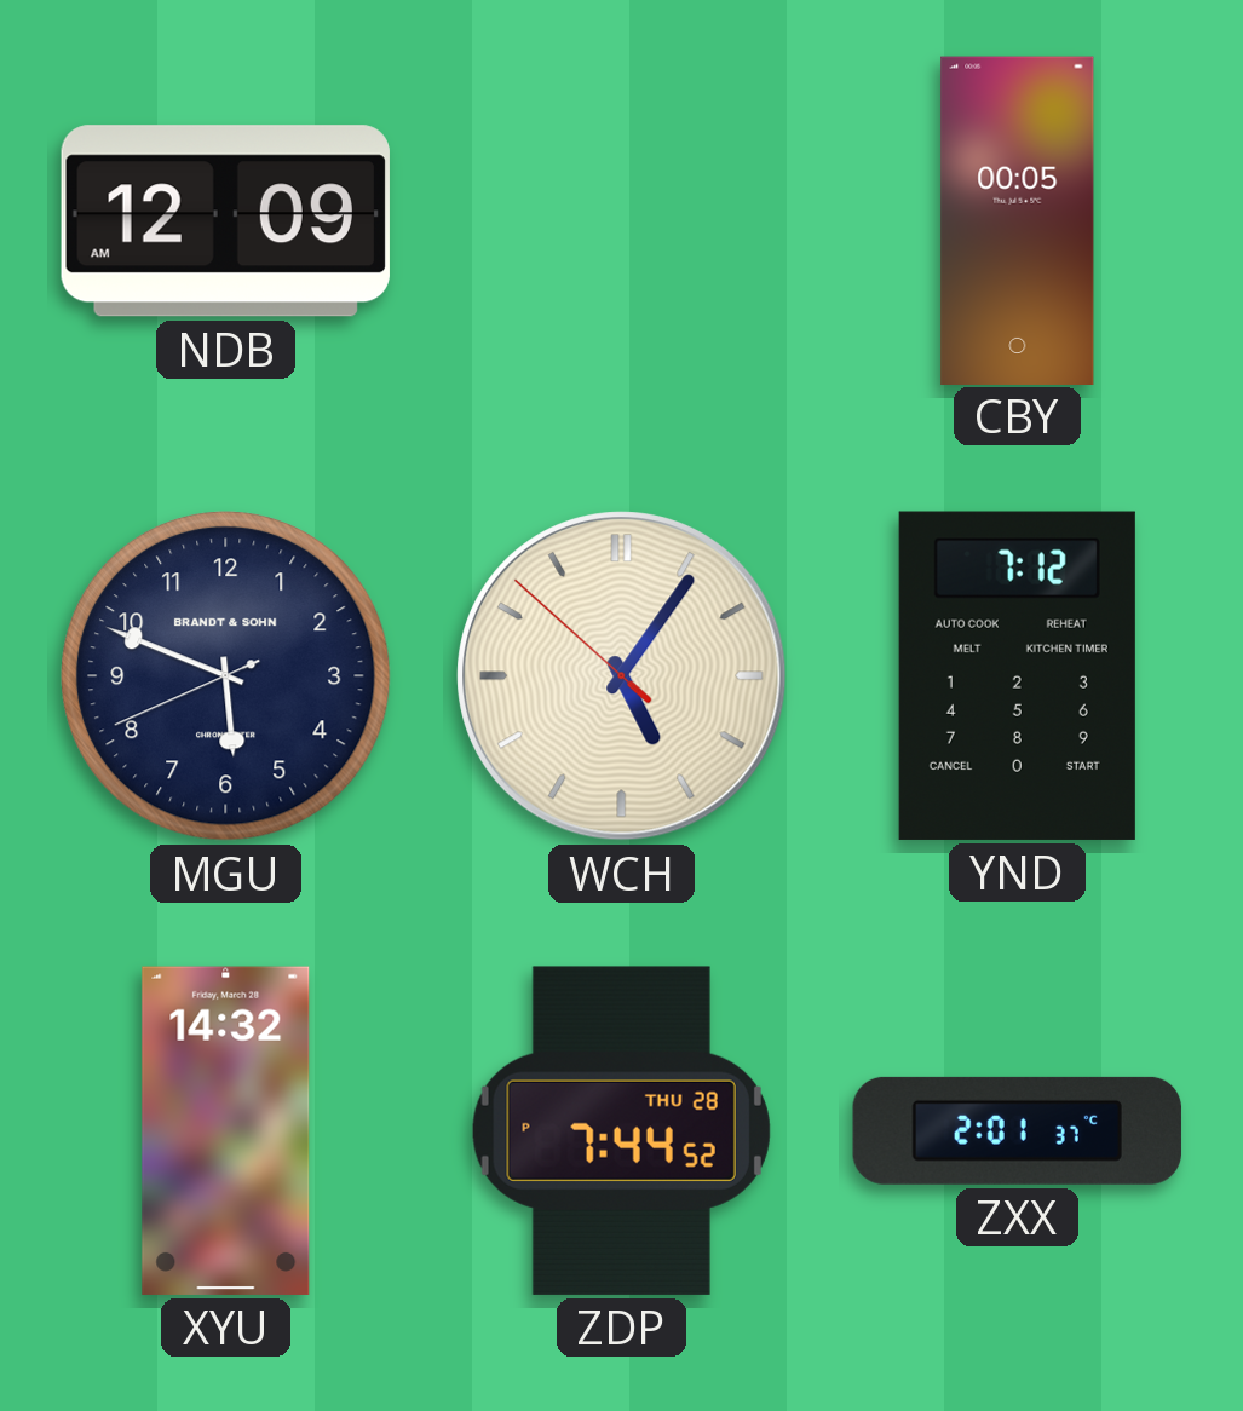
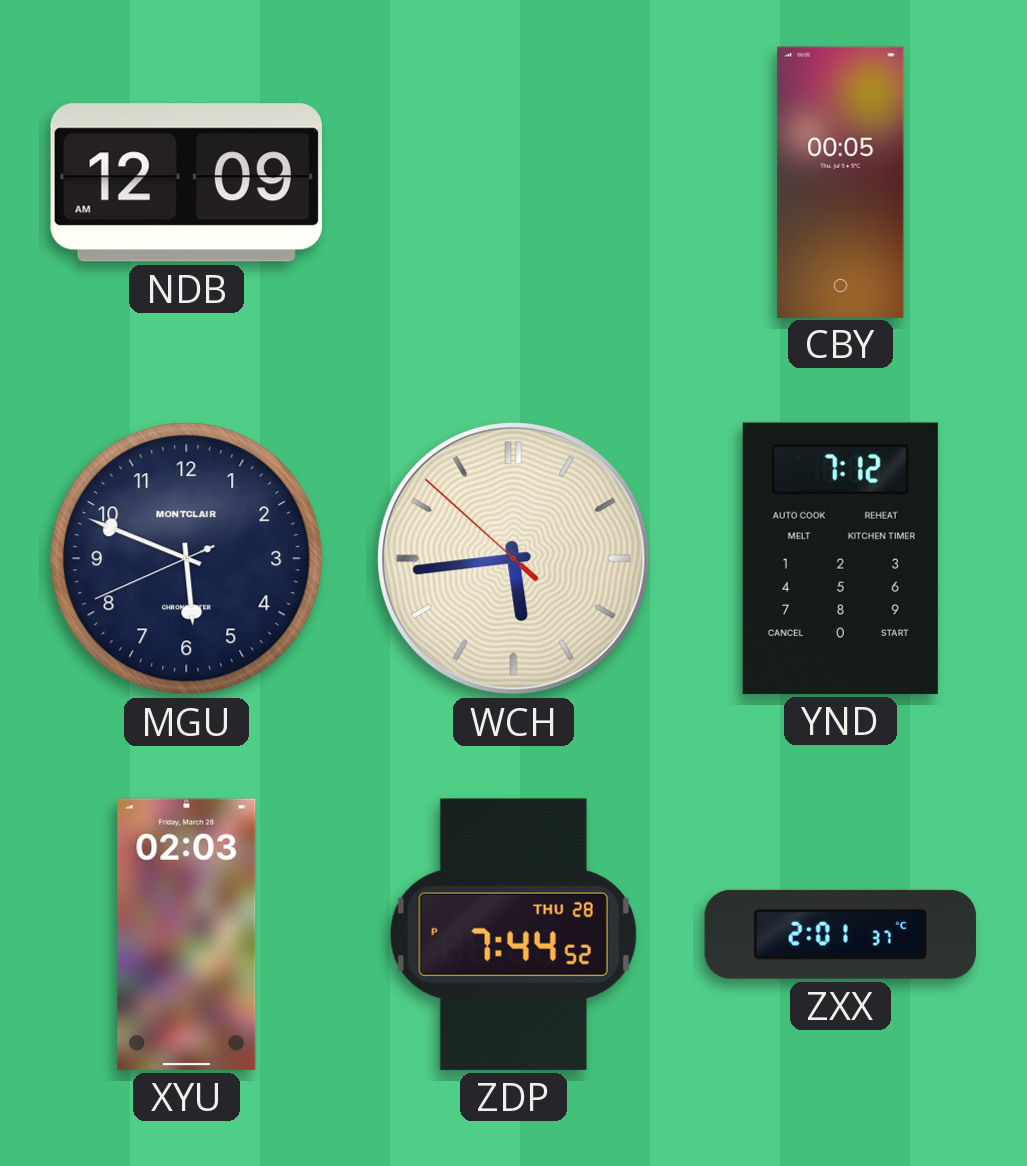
MGU brand: BRANDT & SOHN -> MONTCLAIR
WCH: 5:05 -> 5:43
XYU: 14:32 -> 02:03
